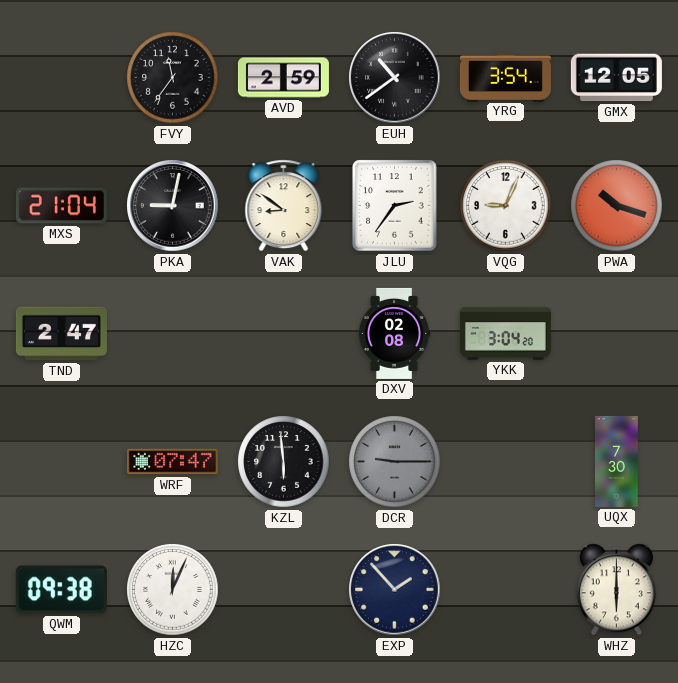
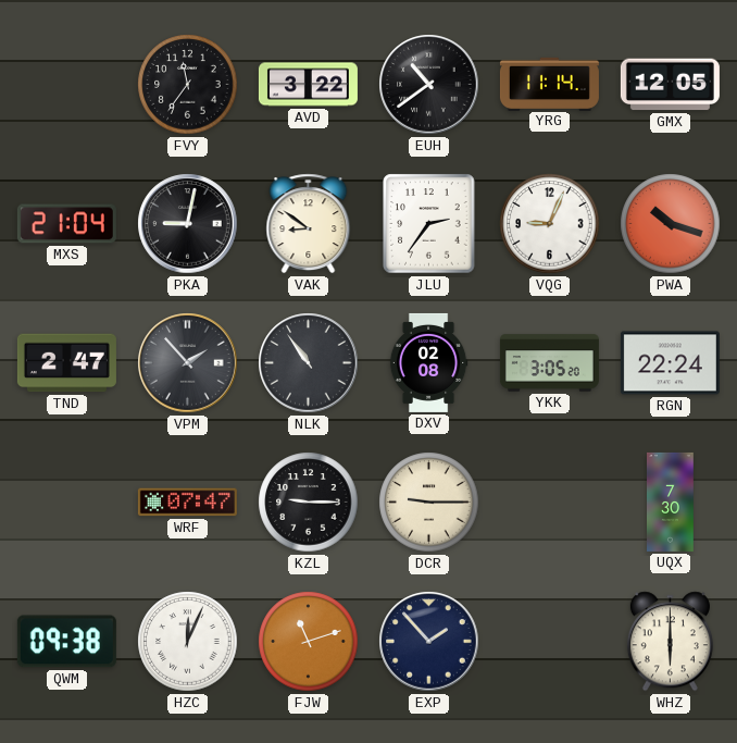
AVD: 2:59 -> 3:22
YRG: 3:54 -> 11:14
VPM: none -> 1:53
NLK: none -> 10:54
YKK: 3:04 -> 3:05
RGN: none -> 22:24
KZL: 5:59 -> 9:15
DCR dial: grey -> cream
FJW: none -> 11:12
